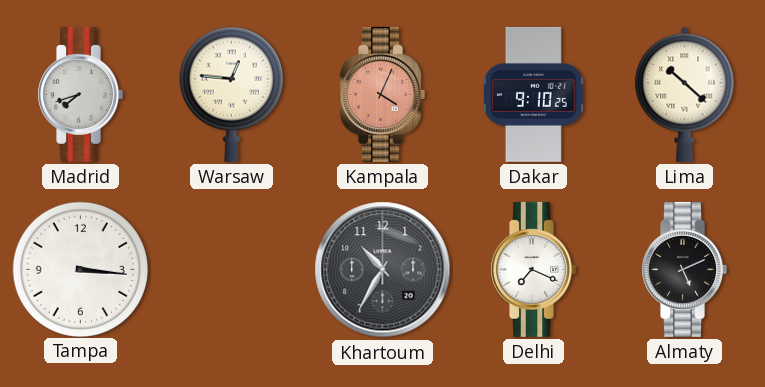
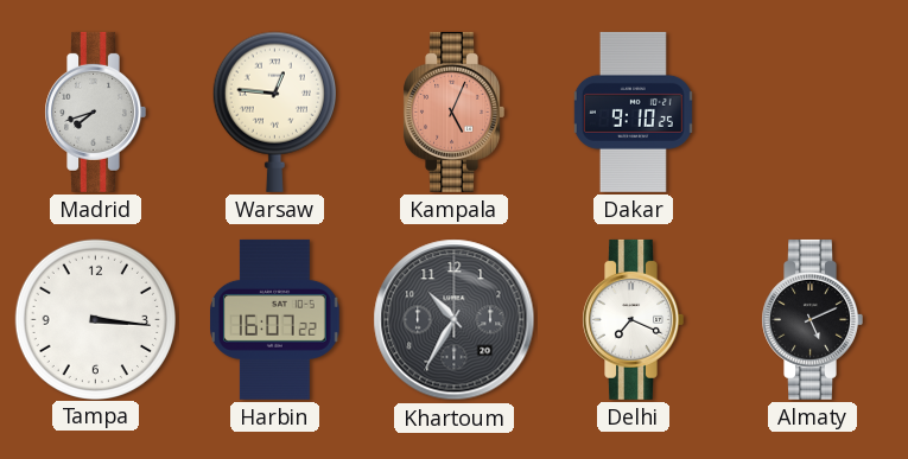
Kampala: 4:04 -> 5:04
Lima: 10:22 -> none
Harbin: none -> 16:07
